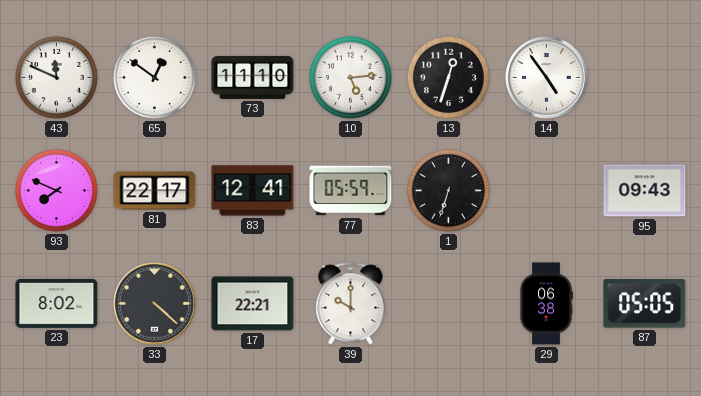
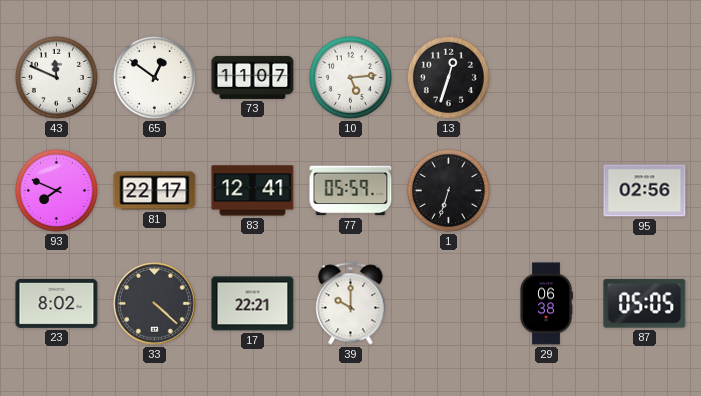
73: 11:10 -> 11:07
14: 4:54 -> none
95: 09:43 -> 02:56
